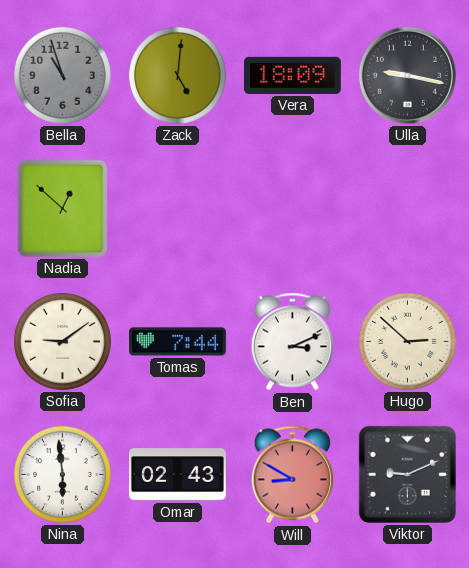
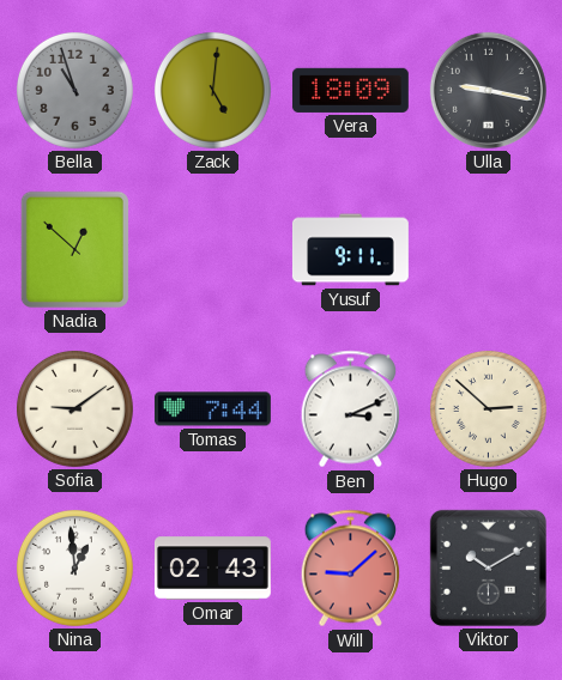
Yusuf: none -> 9:11
Nina: 5:59 -> 12:59
Will: 8:50 -> 9:08
Viktor: 9:11 -> 10:10
